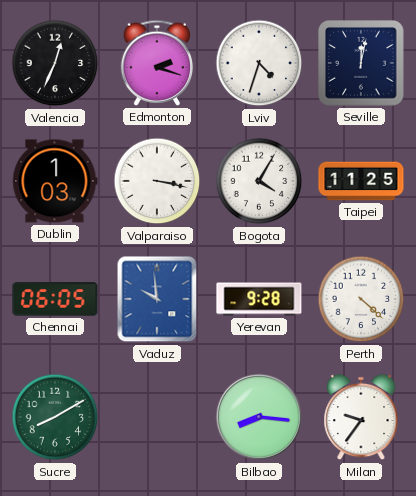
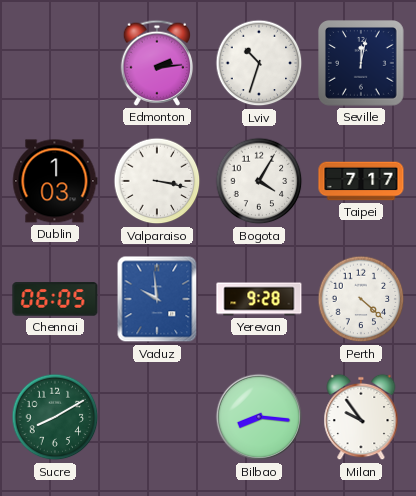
Valencia: 12:34 -> none
Edmonton: 2:18 -> 2:14
Lviv: 4:33 -> 10:33
Taipei: 11:25 -> 7:17
Milan: 9:36 -> 9:54
